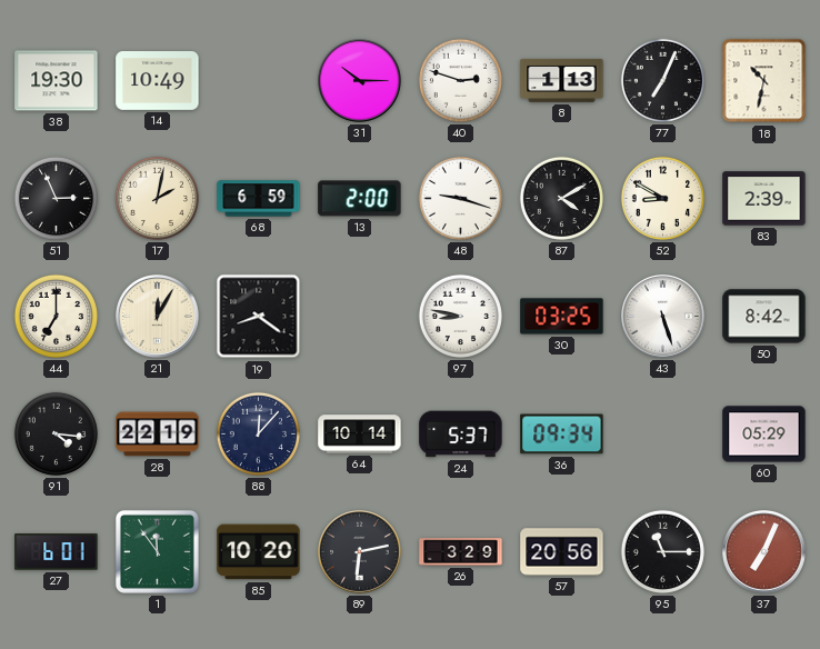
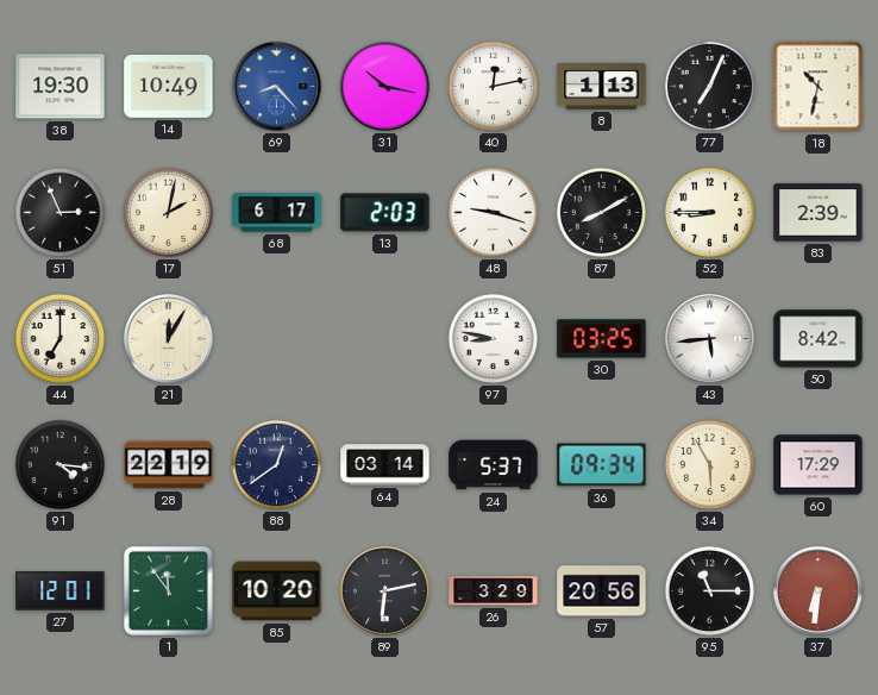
69: none -> 8:23
31: 10:15 -> 10:17
40: 2:48 -> 12:13
68: 6:59 -> 6:17
13: 2:00 -> 2:03
87: 4:10 -> 8:10
52: 8:50 -> 8:45
19: 8:21 -> none
43: 5:27 -> 5:44
88: 12:07 -> 12:39
64: 10:14 -> 03:14
34: none -> 5:55
60: 05:29 -> 17:29
27: 6:01 -> 12:01
37: 7:04 -> 6:31
